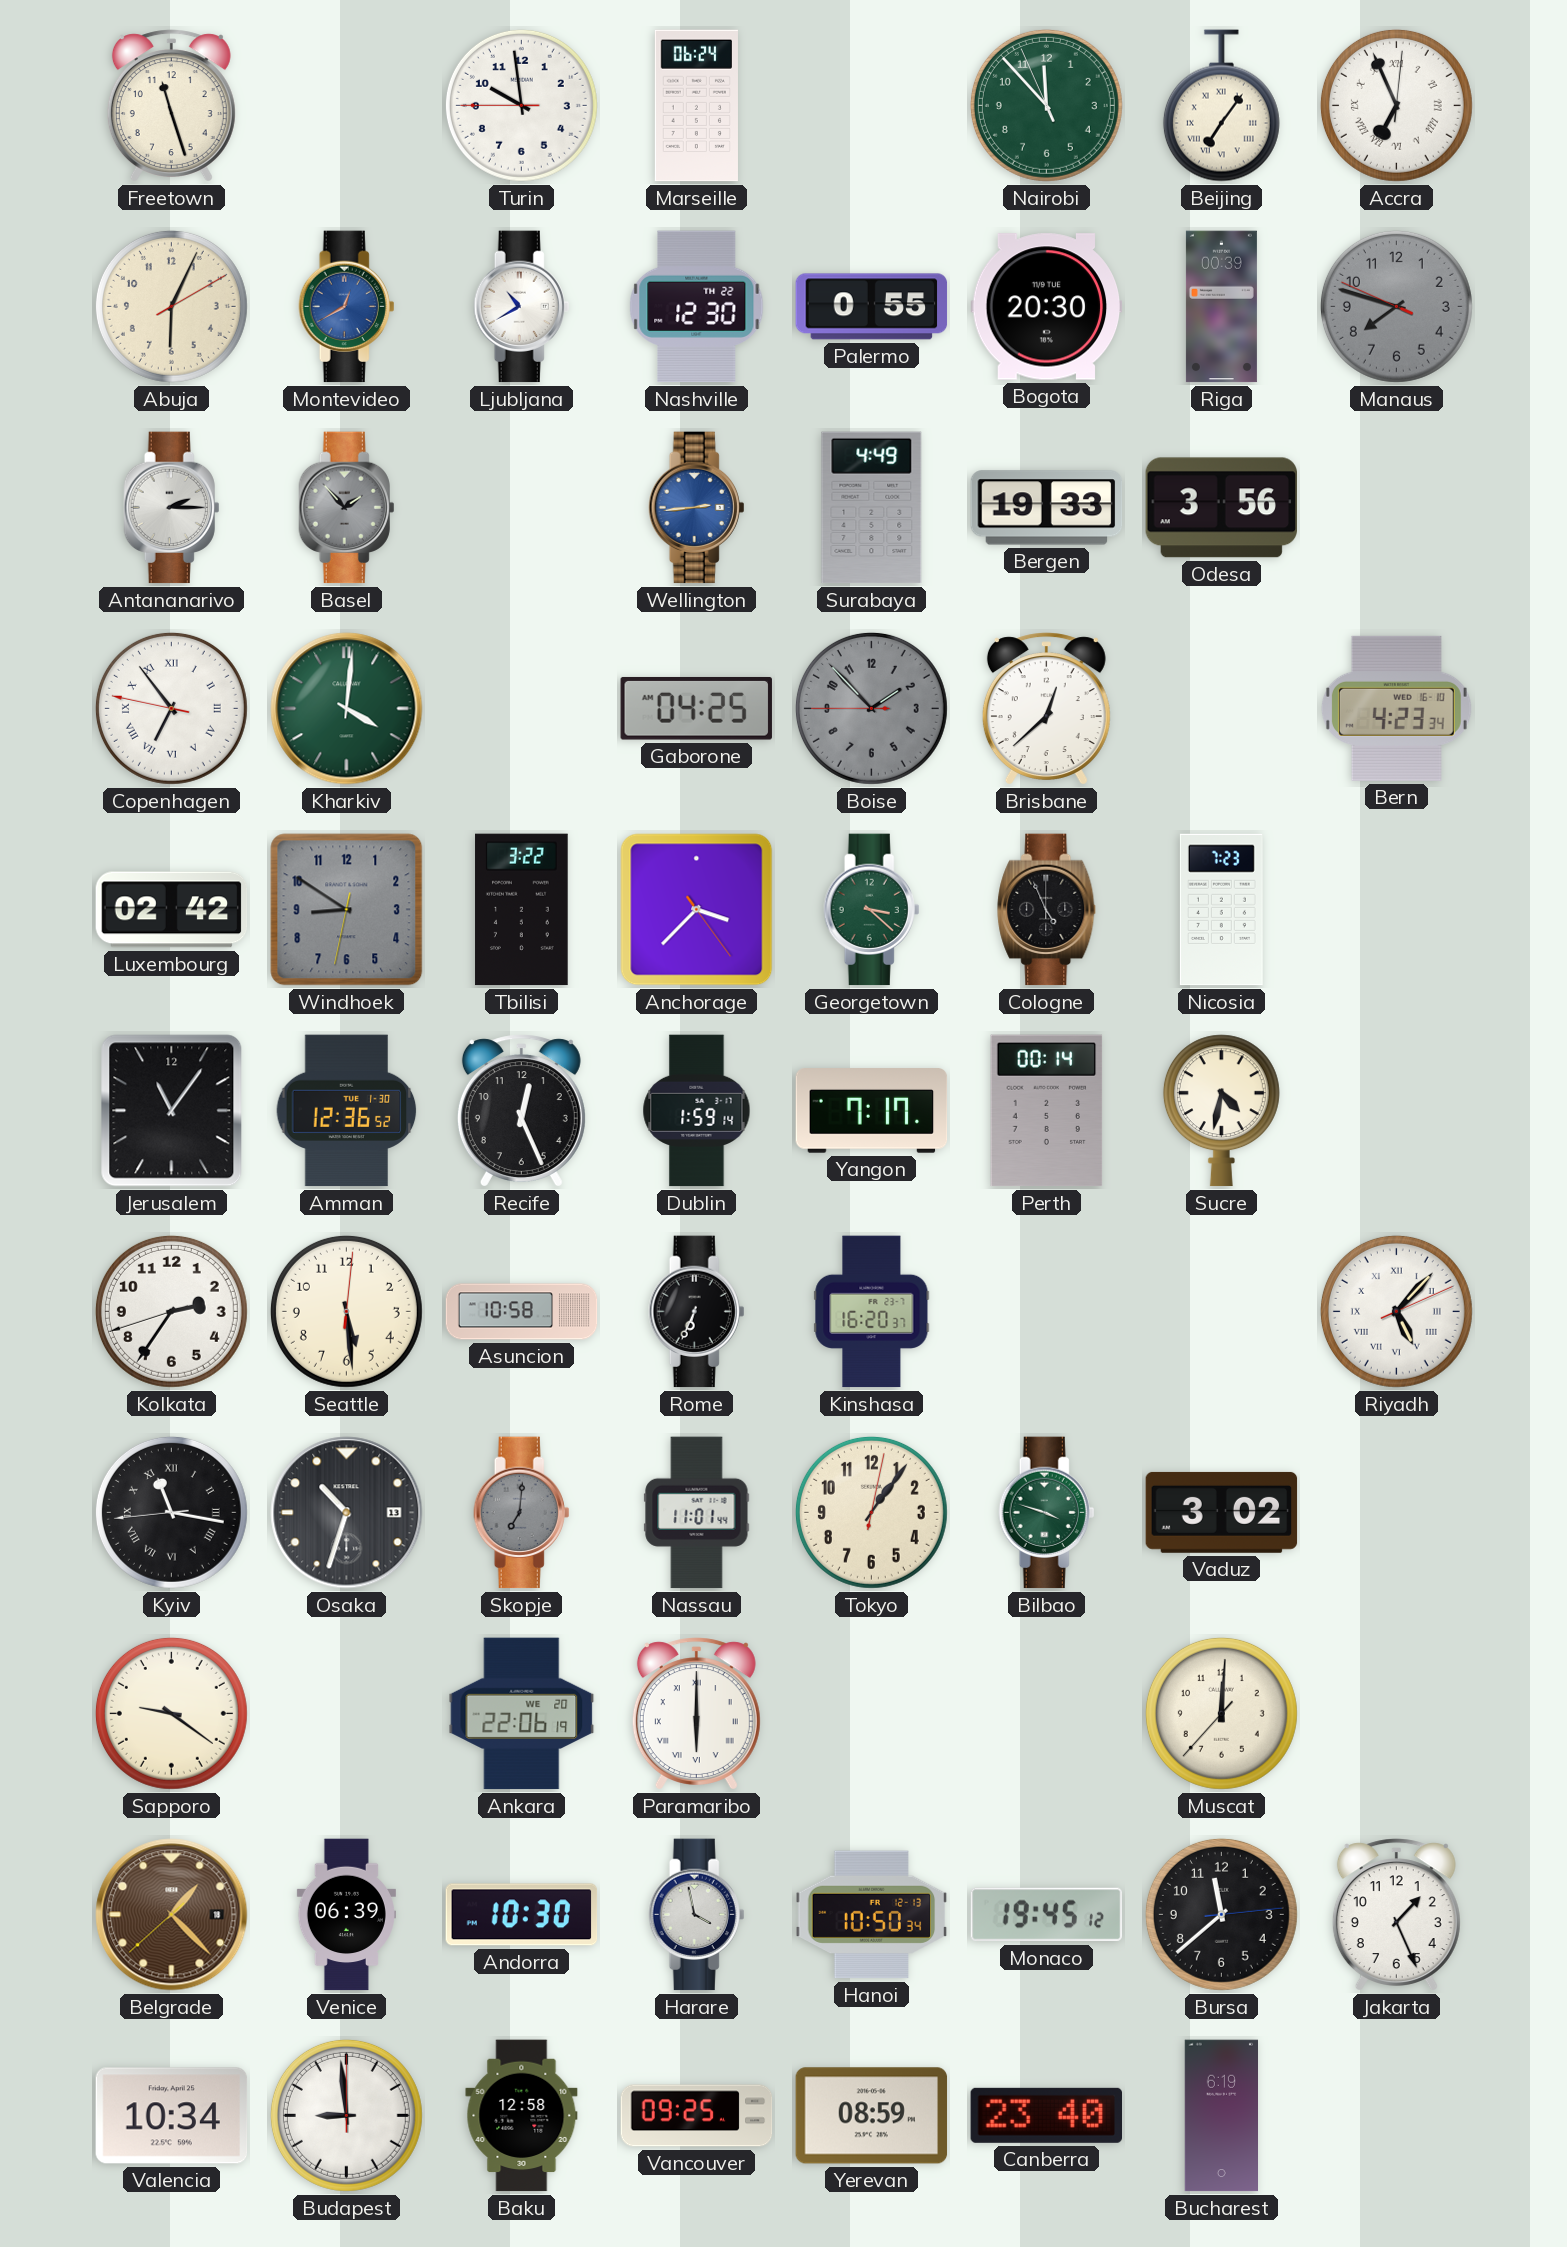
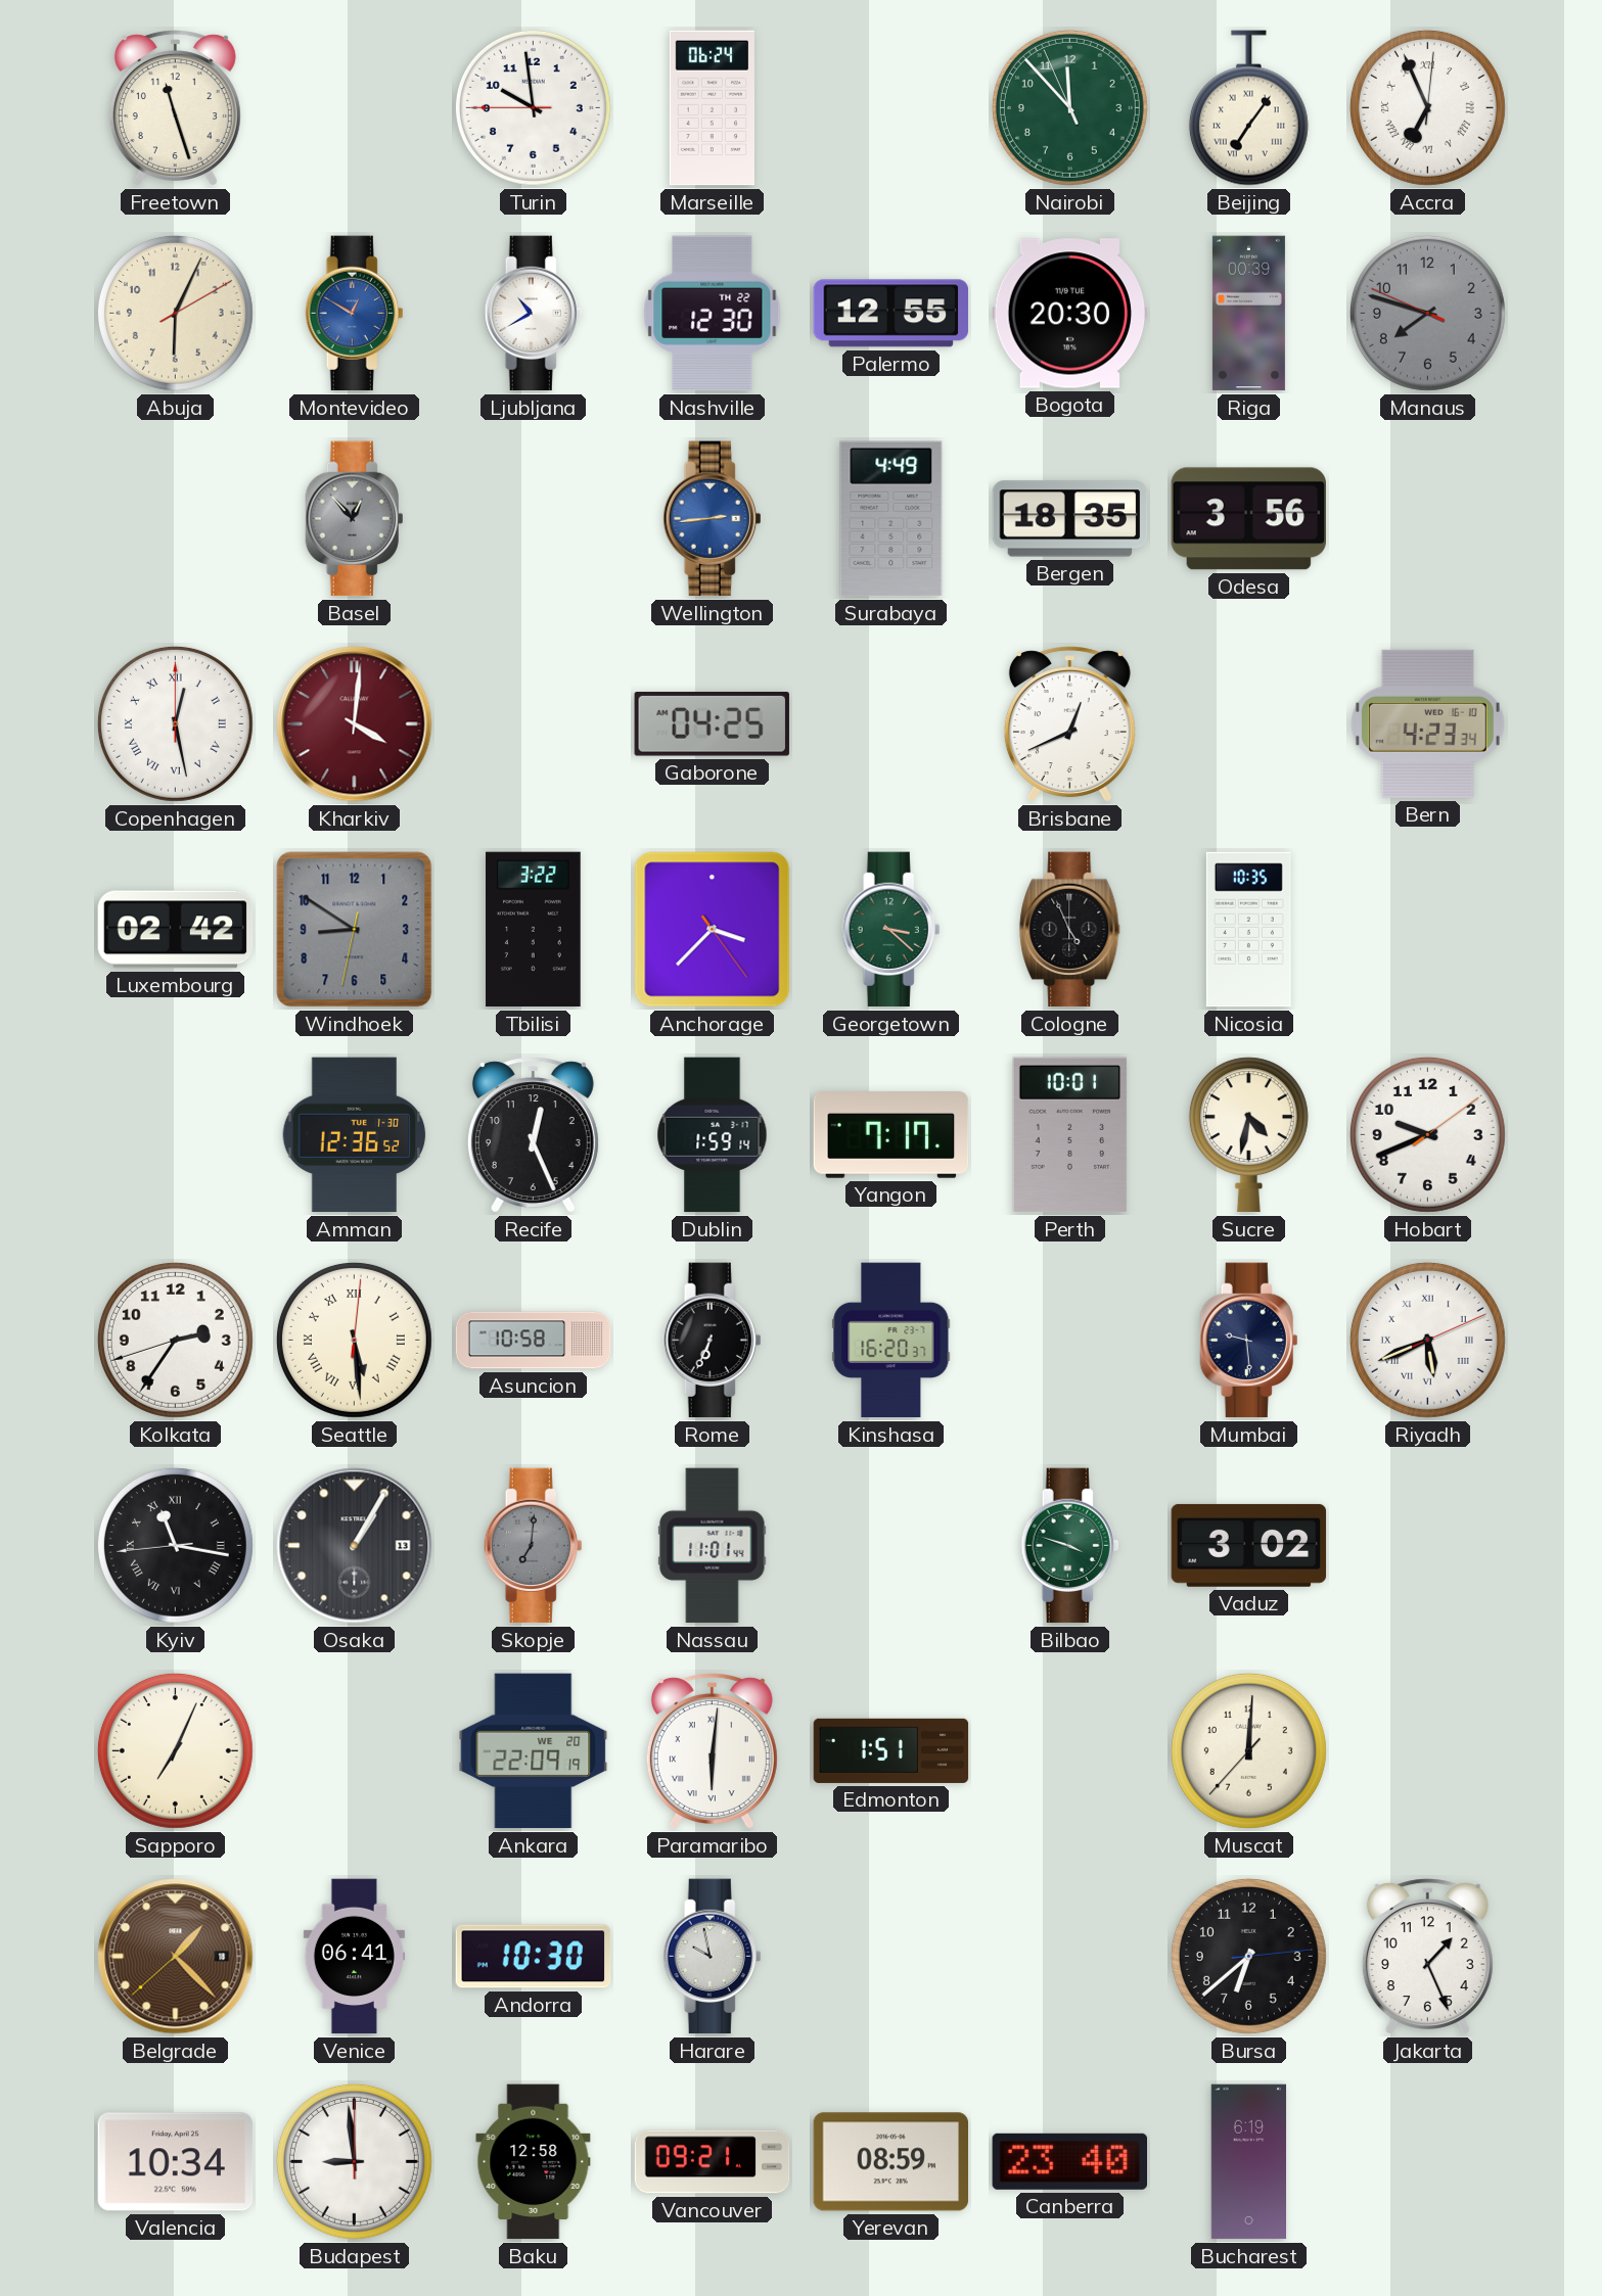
Montevideo: 12:40 -> 12:50
Palermo: 0:55 -> 12:55
Antananarivo: 2:15 -> none
Basel: 1:53 -> 12:53
Bergen: 19:33 -> 18:35
Copenhagen: 6:53 -> 12:28
Kharkiv dial: green -> burgundy
Boise: 1:52 -> none
Brisbane: 12:38 -> 12:41
Nicosia: 7:23 -> 10:35
Jerusalem: 11:06 -> none
Perth: 00:14 -> 10:01
Hobart: none -> 9:41
Seattle numerals: Arabic -> Roman
Mumbai: none -> 9:29
Riyadh: 5:07 -> 5:41
Osaka: 10:33 -> 1:05
Tokyo: 1:06 -> none
Sapporo: 9:21 -> 7:04
Ankara: 22:06 -> 22:09
Paramaribo: 6:00 -> 6:01
Edmonton: none -> 1:51
Venice: 06:39 -> 06:41
Harare: 3:58 -> 9:58
Hanoi: 10:50 -> none
Monaco: 19:45 -> none
Bursa: 11:38 -> 6:38
Vancouver: 09:25 -> 09:21
